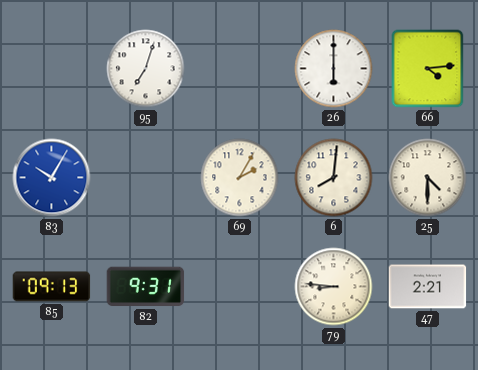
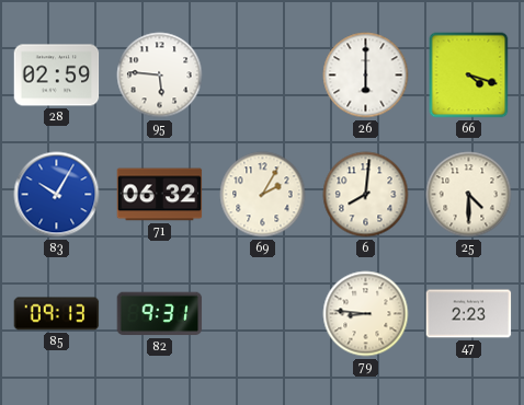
28: none -> 02:59
95: 7:03 -> 5:46
66: 4:14 -> 4:18
71: none -> 06:32
47: 2:21 -> 2:23
